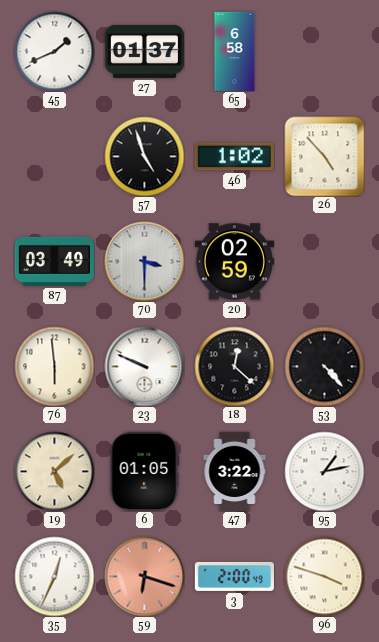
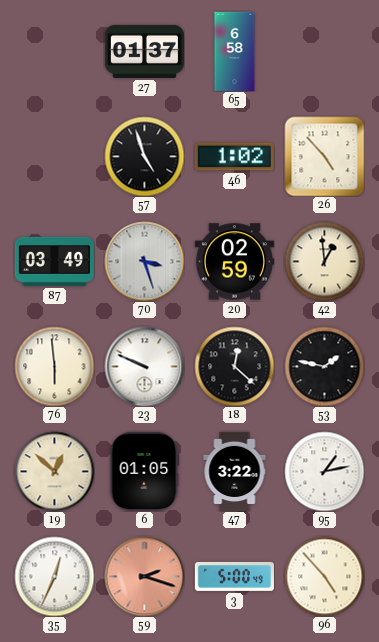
45: 1:41 -> none
70: 3:30 -> 3:27
42: none -> 12:59
53: 4:23 -> 1:47
19: 5:08 -> 12:52
59: 6:18 -> 2:18
3: 2:00 -> 5:00
96: 3:48 -> 4:53
